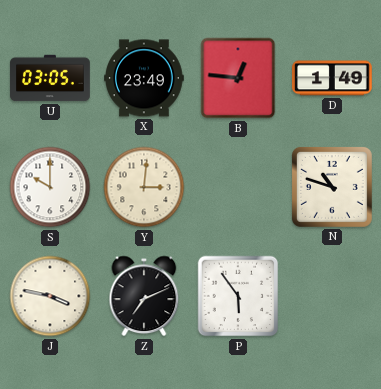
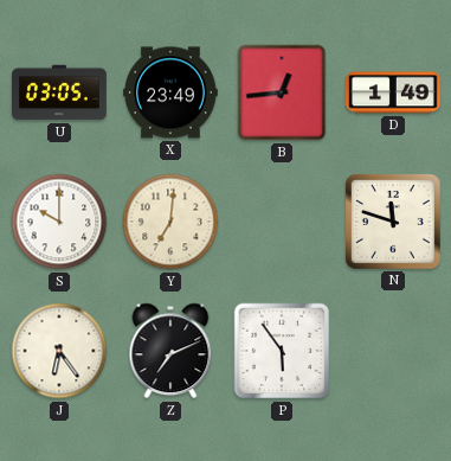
B: 12:46 -> 12:44
Y: 3:01 -> 7:01
N: 10:48 -> 11:48
J: 3:47 -> 6:24
